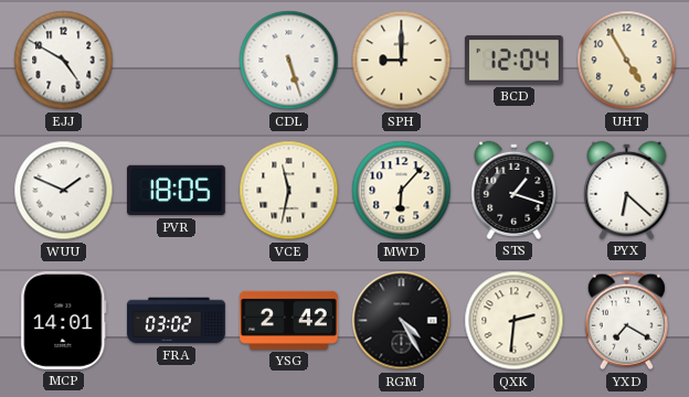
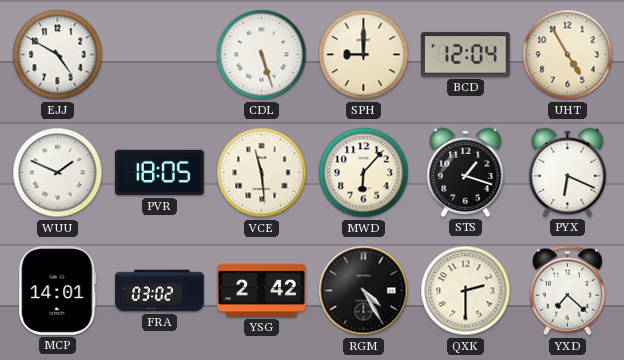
VCE: 11:32 -> 11:29
PYX: 6:22 -> 6:19
QXK: 2:31 -> 2:30
YXD: 7:20 -> 7:22
